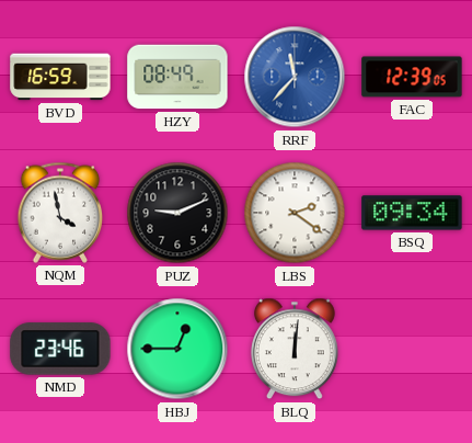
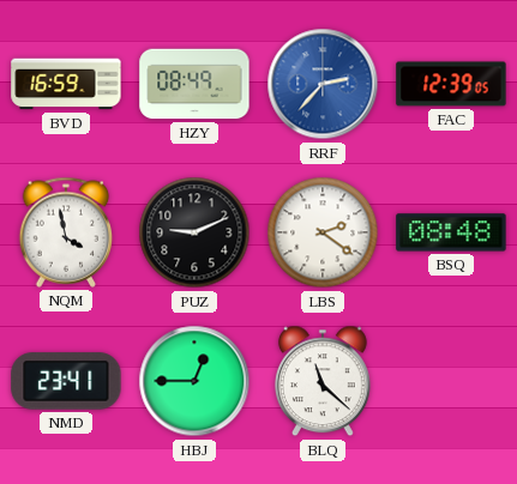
RRF: 11:37 -> 2:37
BSQ: 09:34 -> 08:48
NMD: 23:46 -> 23:41
BLQ: 12:01 -> 11:22
